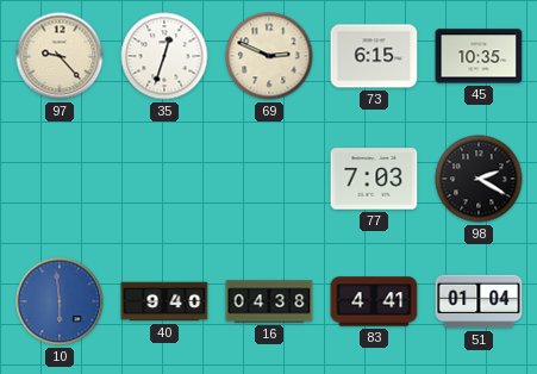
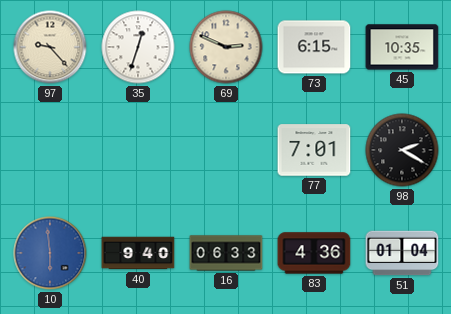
77: 7:03 -> 7:01
16: 04:38 -> 06:33
83: 4:41 -> 4:36
